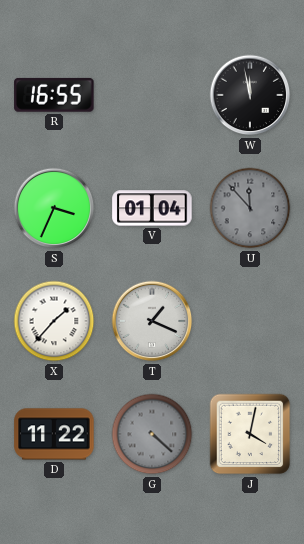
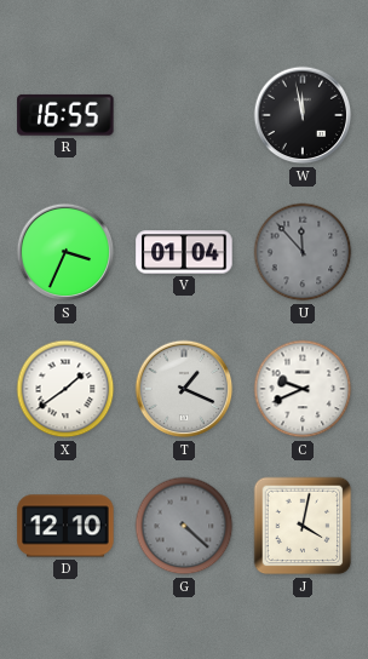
X: 1:37 -> 1:39
C: none -> 9:41
D: 11:22 -> 12:10
